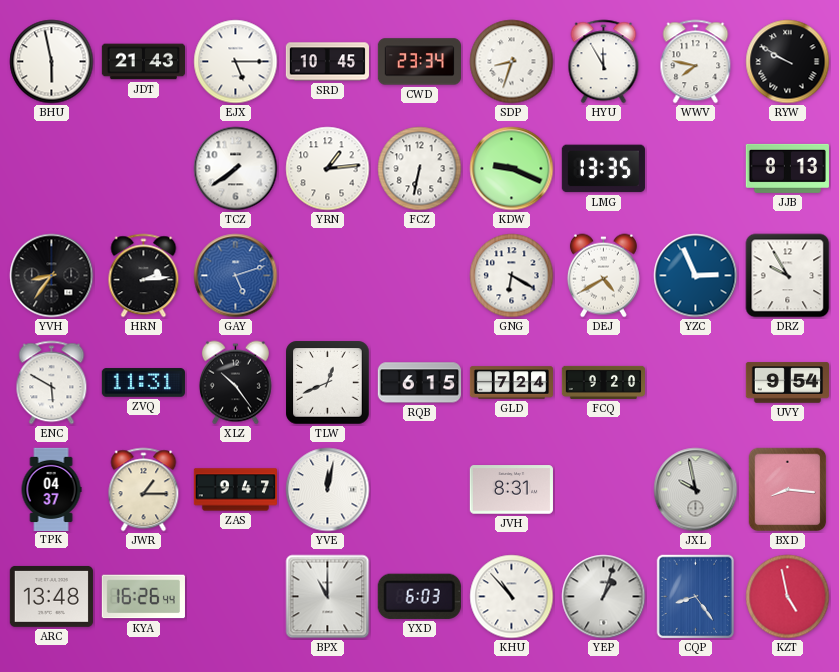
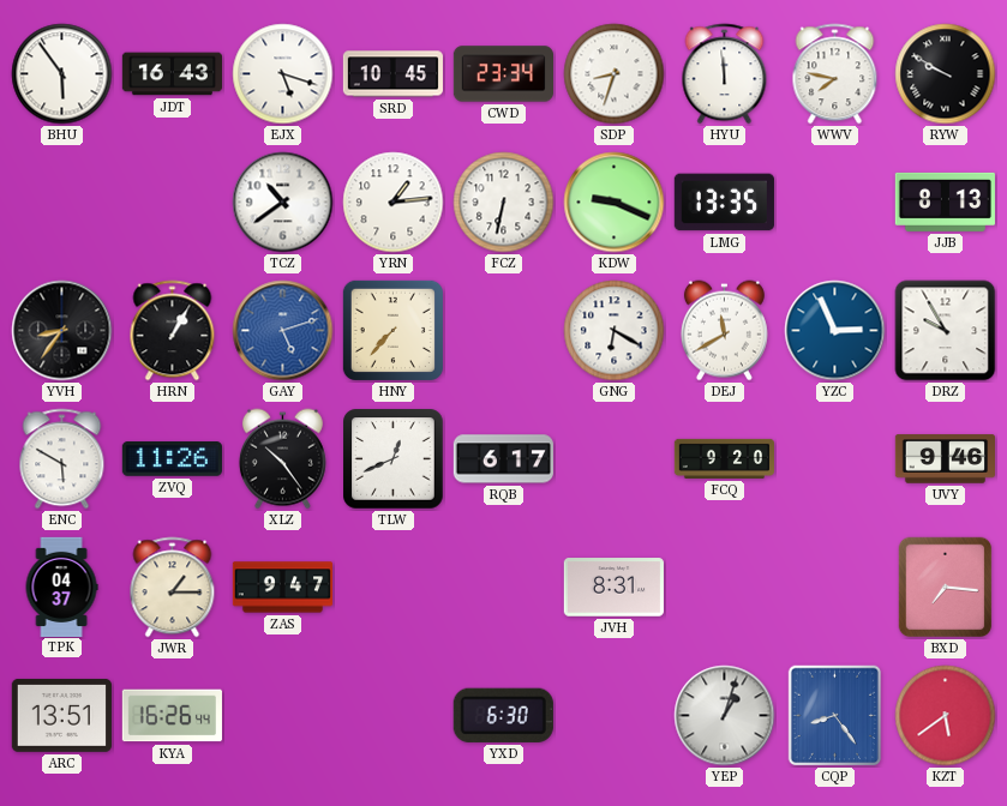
BHU: 5:58 -> 5:54
JDT: 21:43 -> 16:43
EJX: 5:15 -> 5:18
HYU: 11:55 -> 11:59
TCZ: 7:39 -> 10:39
HRN: 2:14 -> 1:05
HNY: none -> 7:37
DEJ: 4:40 -> 11:40
ZVQ: 11:31 -> 11:26
RQB: 6:15 -> 6:17
GLD: 7:24 -> none
UVY: 9:54 -> 9:46
YVE: 12:02 -> none
JXL: 9:58 -> none
BXD: 8:16 -> 7:16
ARC: 13:48 -> 13:51
BPX: 11:00 -> none
YXD: 6:03 -> 6:30
KHU: 10:53 -> none
KZT: 4:58 -> 5:39
